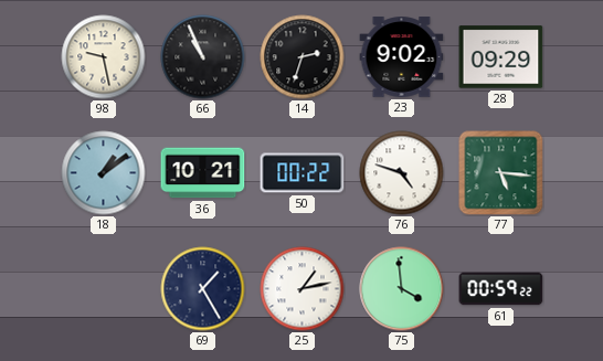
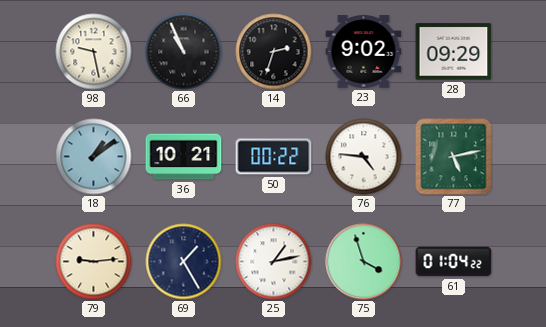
76: 4:48 -> 4:46
77: 5:16 -> 5:13
79: none -> 9:14
75: 3:59 -> 3:57
61: 00:59 -> 01:04
